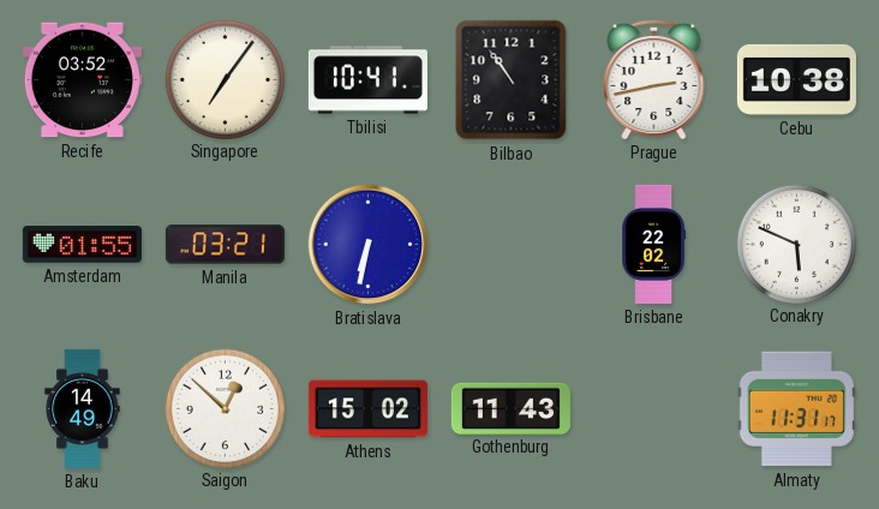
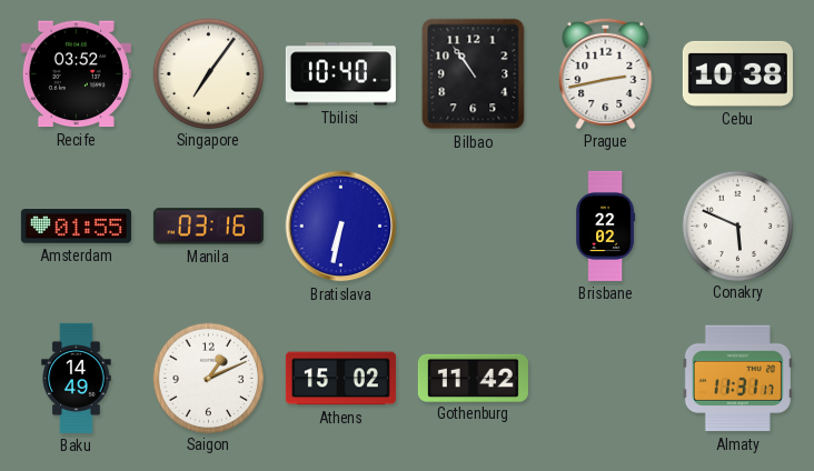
Tbilisi: 10:41 -> 10:40
Manila: 03:21 -> 03:16
Saigon: 12:52 -> 1:11
Gothenburg: 11:43 -> 11:42
